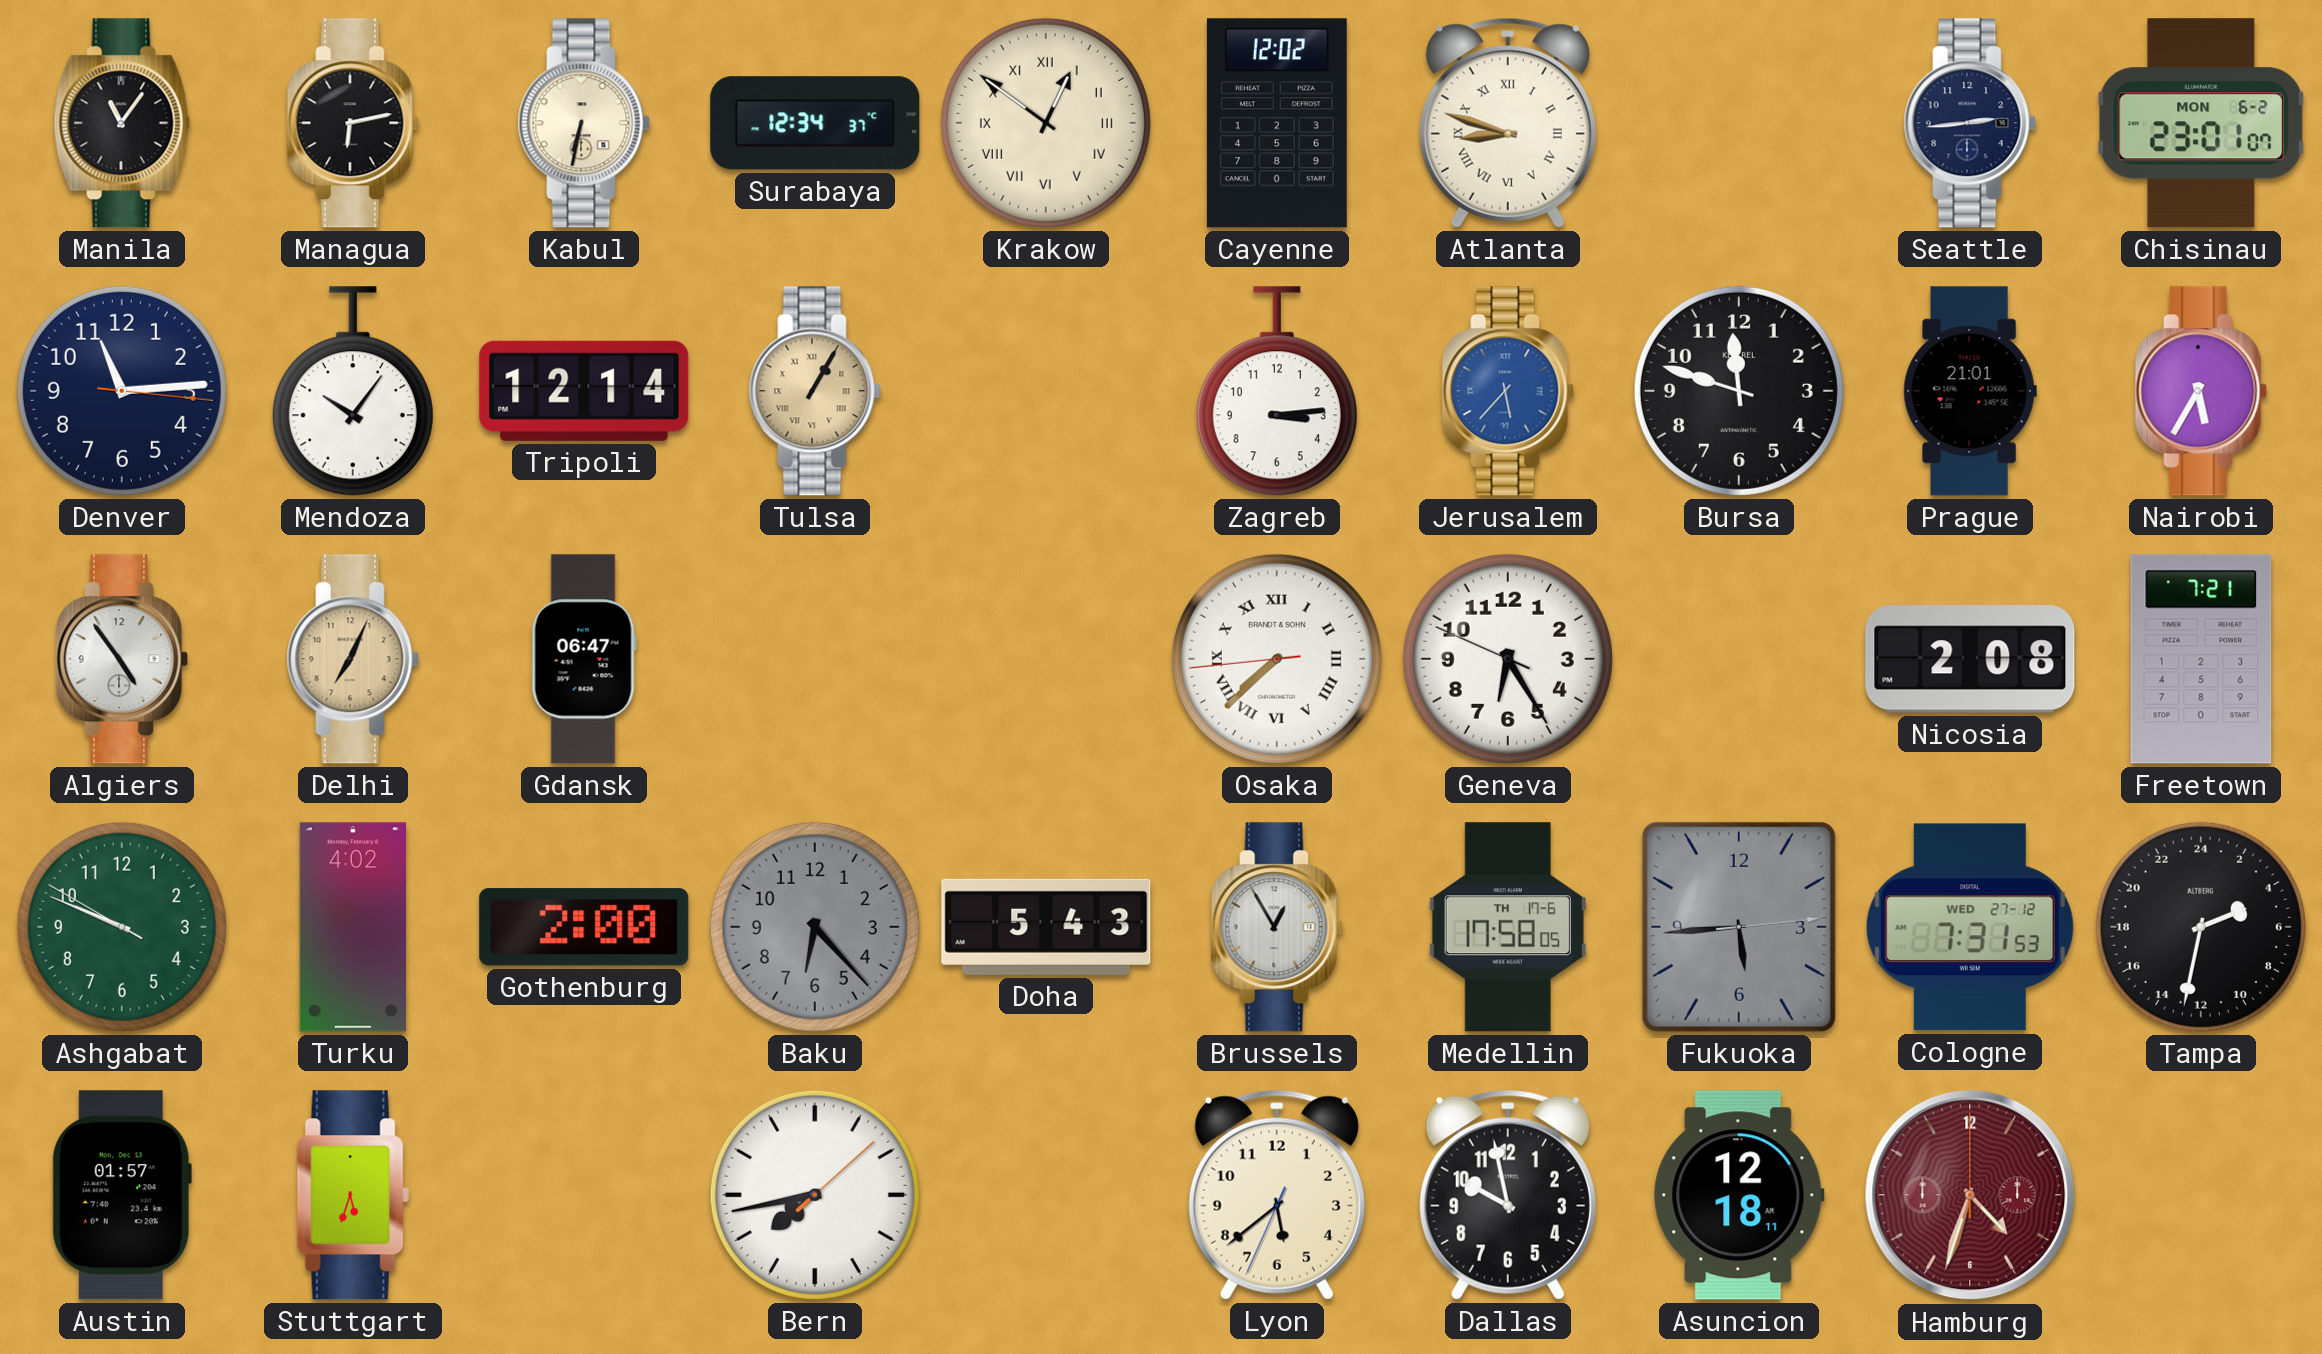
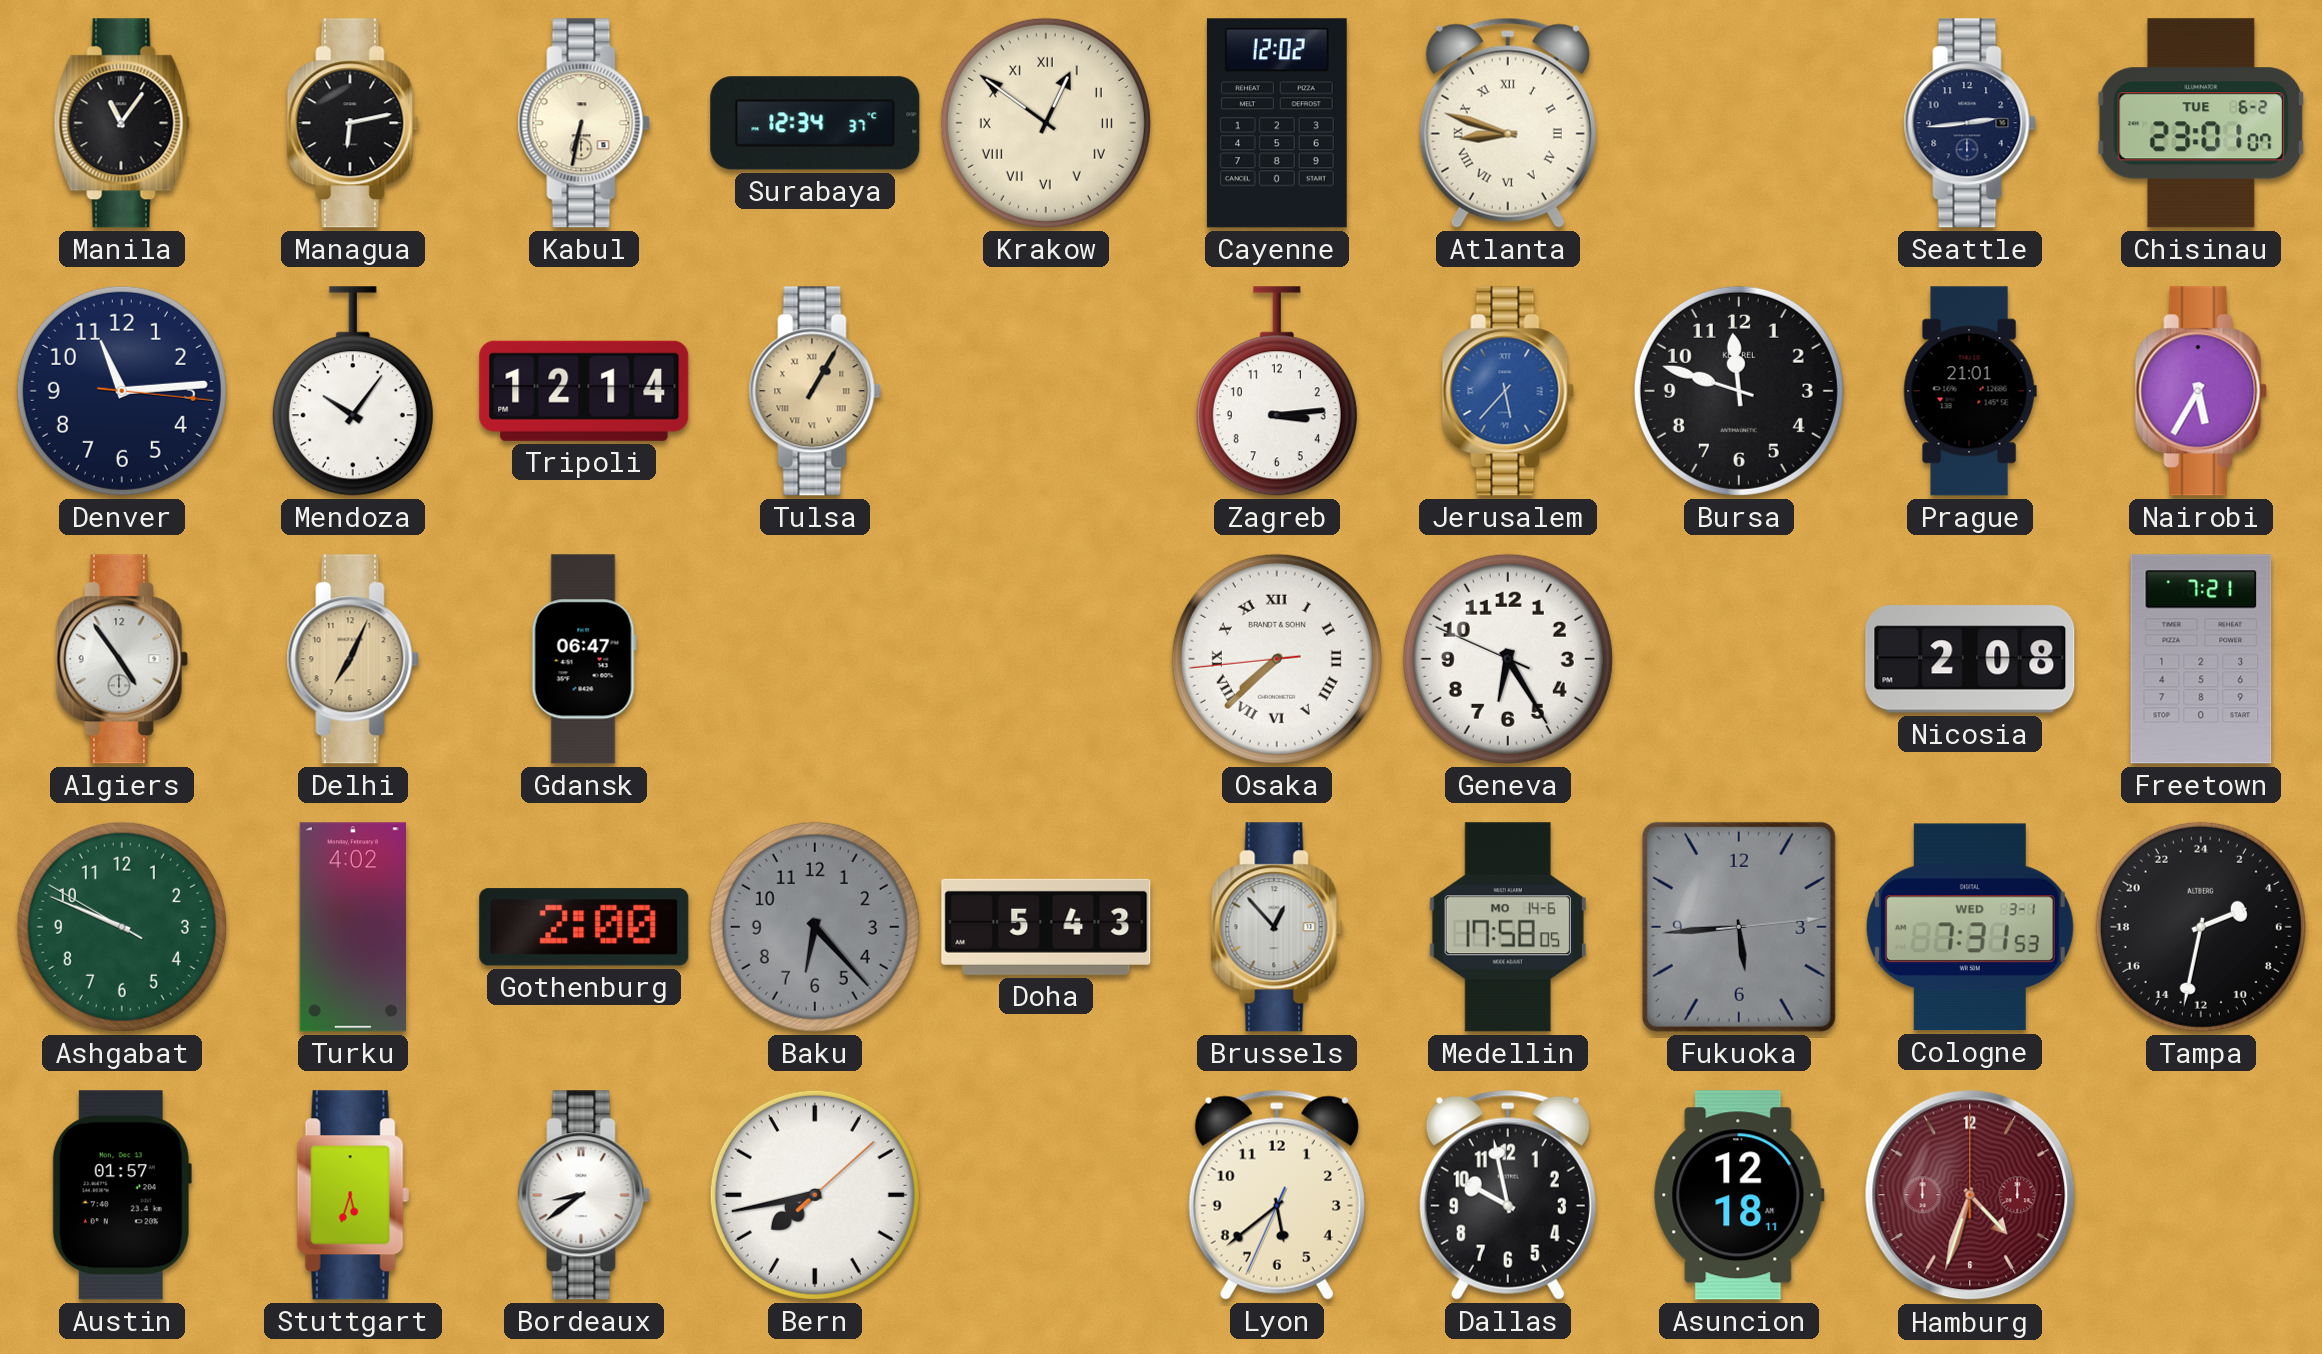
Chisinau date: MON 6-2 -> TUE 6-2
Brussels: 12:55 -> 12:53
Medellin date: TH 17-6 -> MO 14-6
Cologne date: WED 27-12 -> WED 3-1
Bordeaux: none -> 8:39
